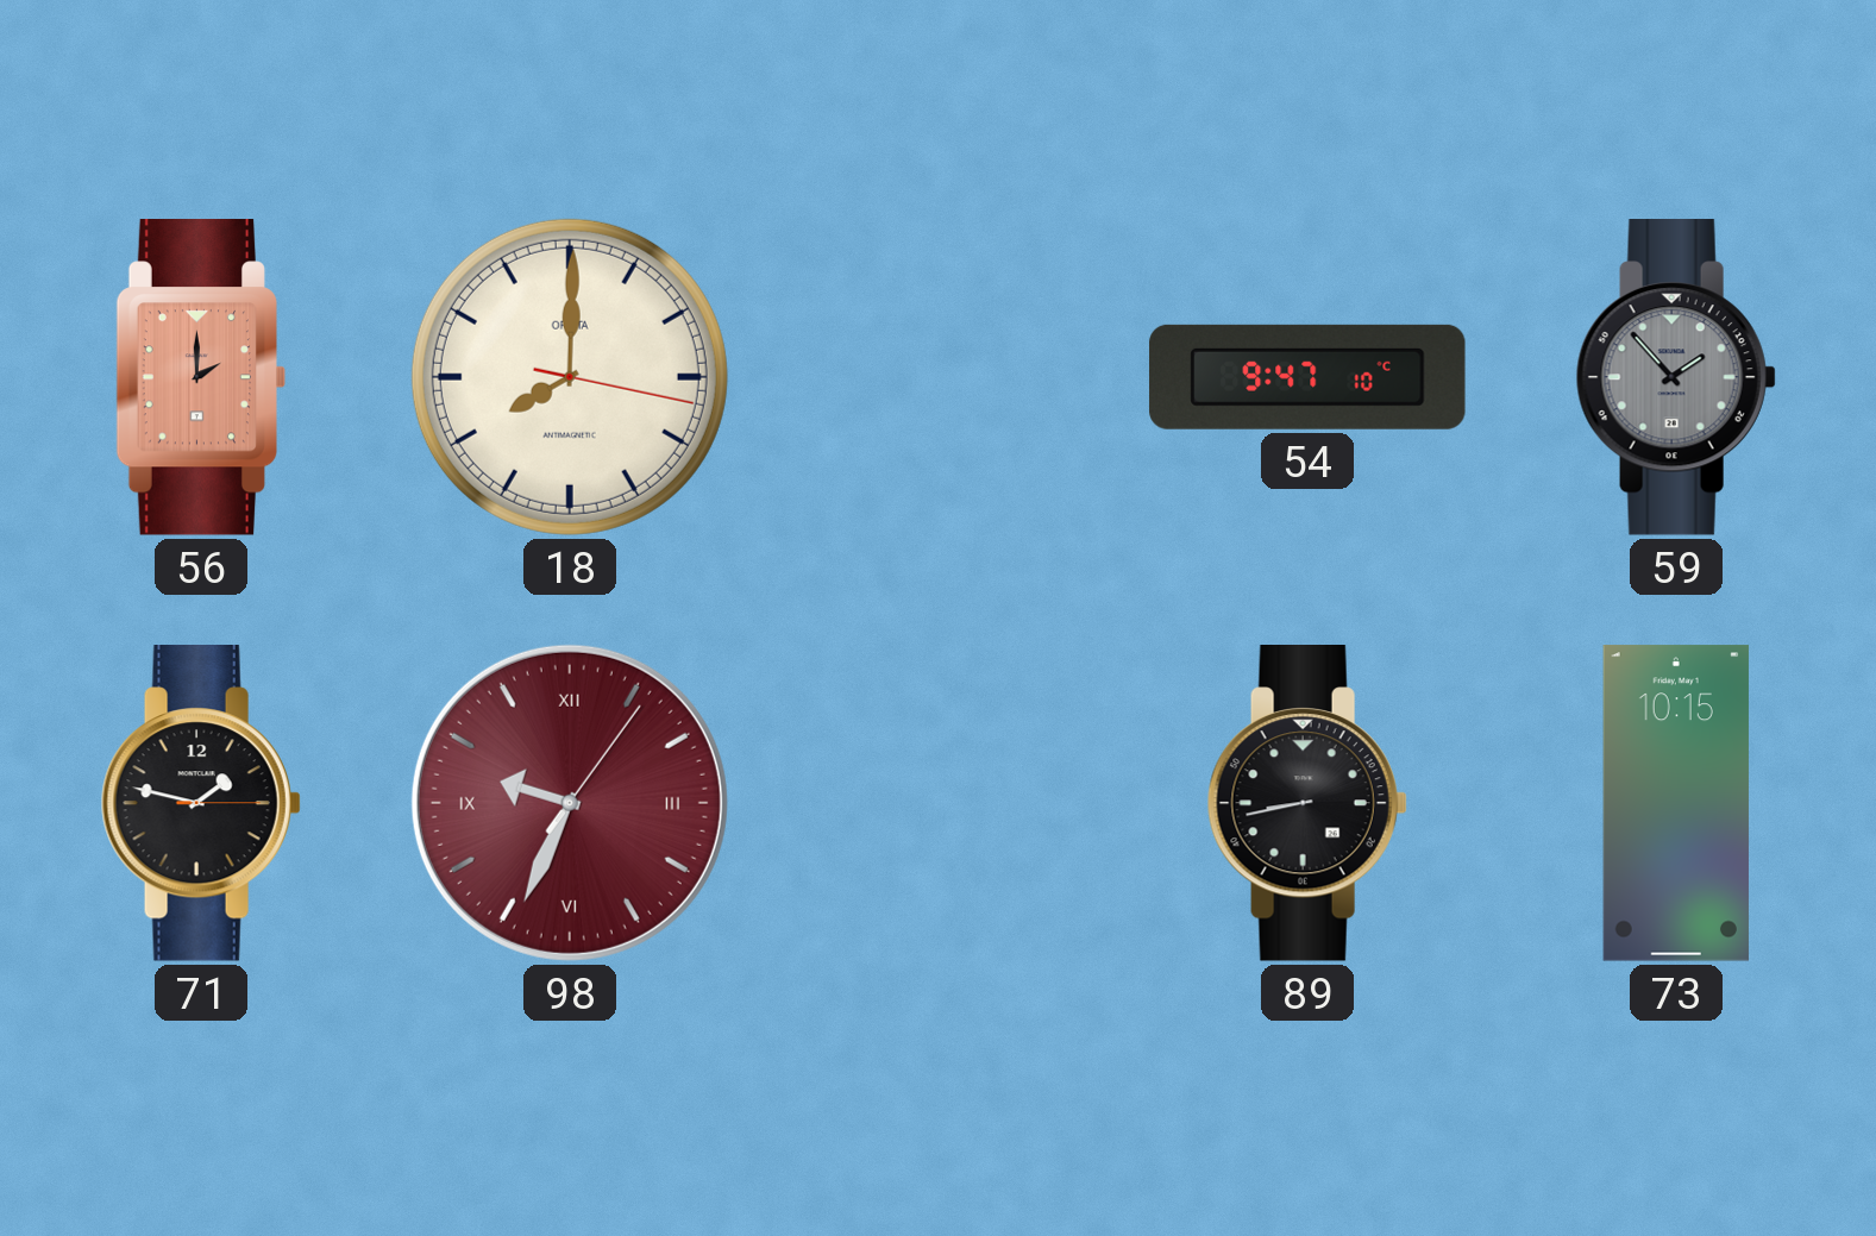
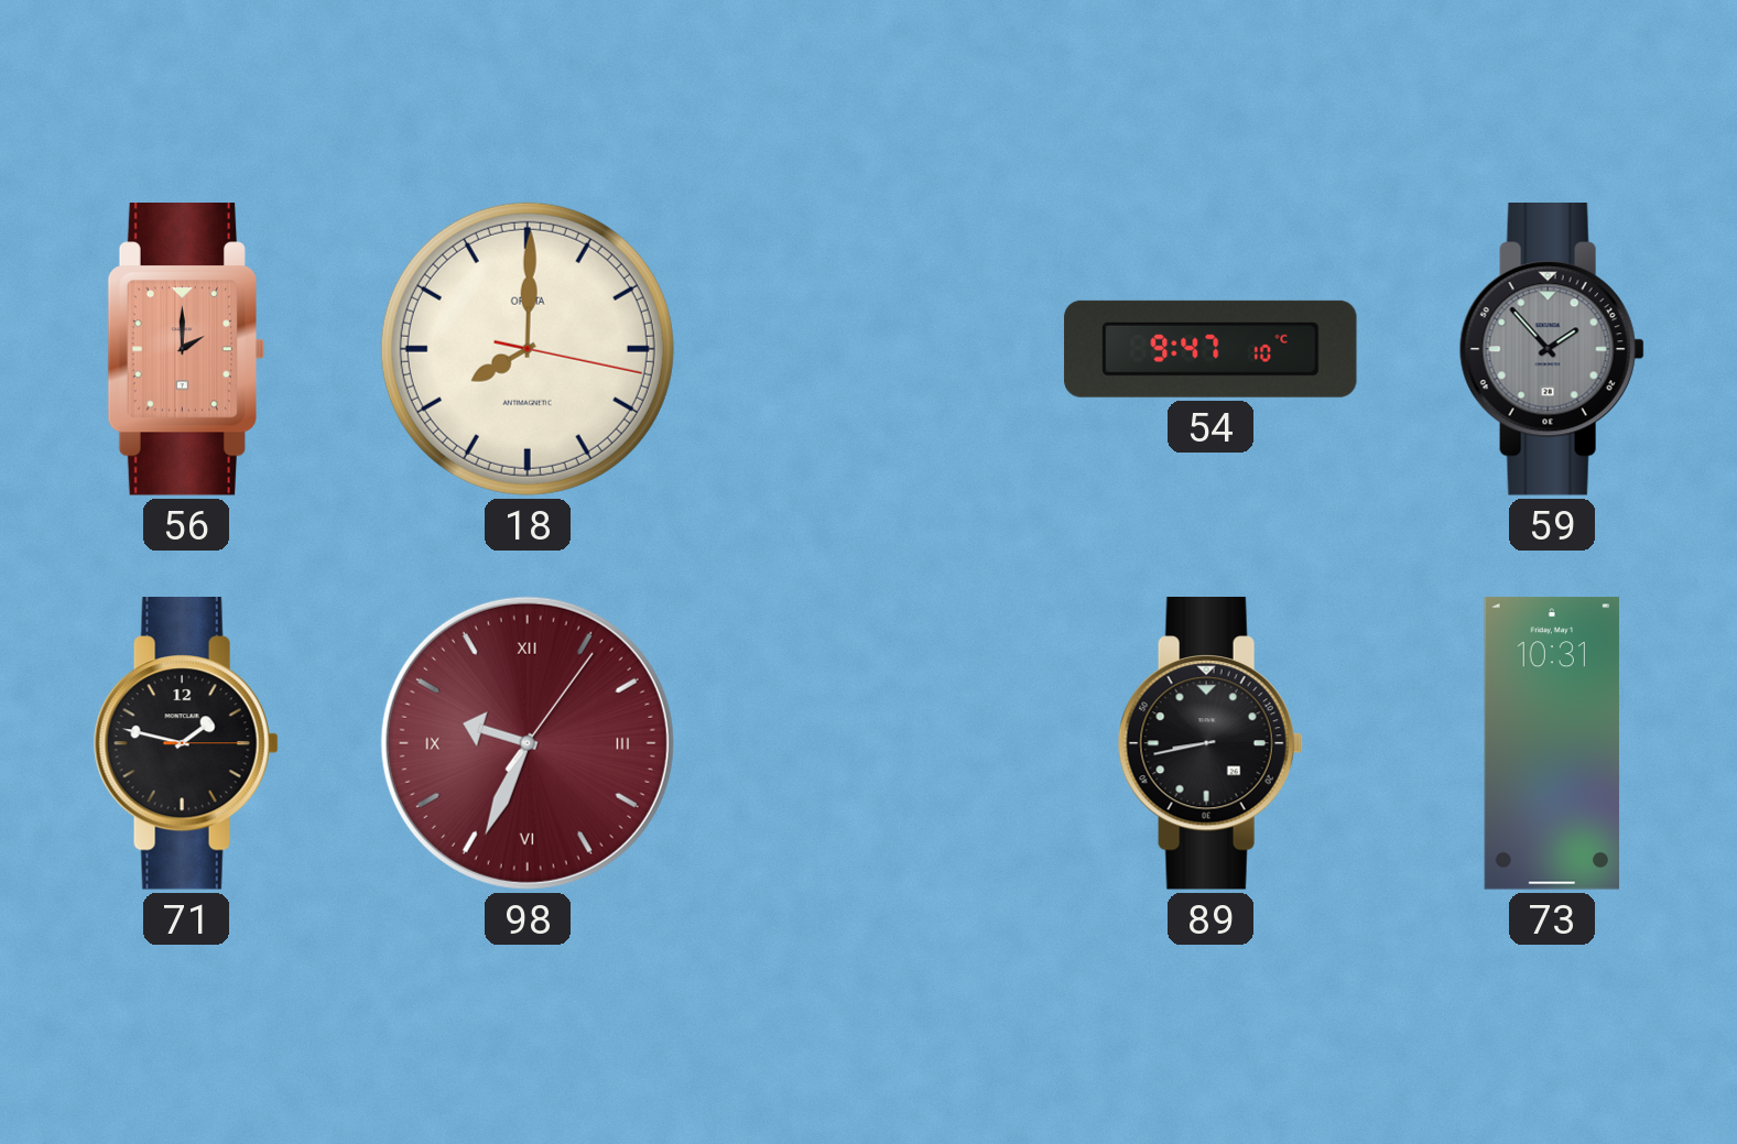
73: 10:15 -> 10:31
